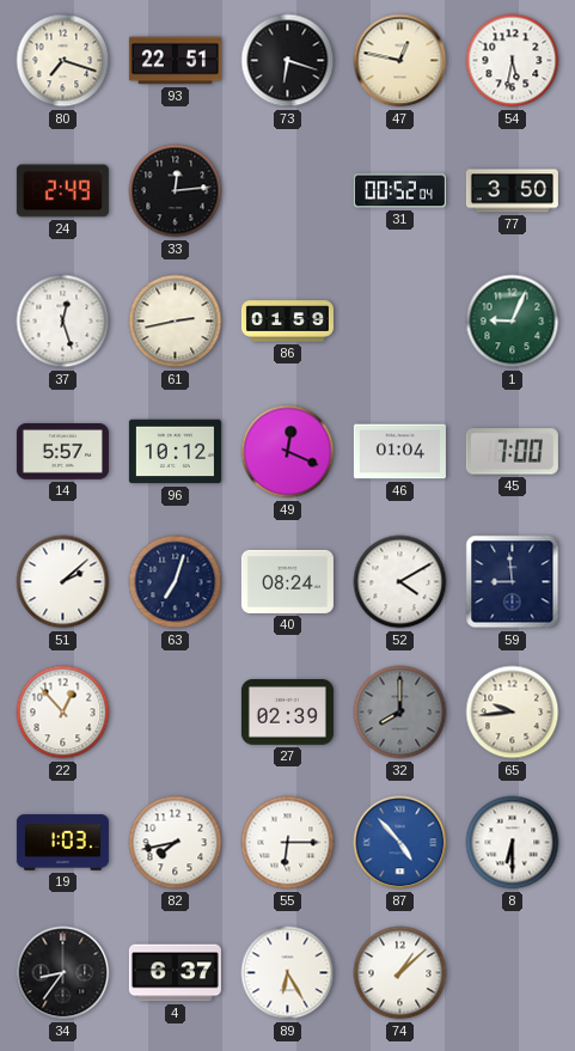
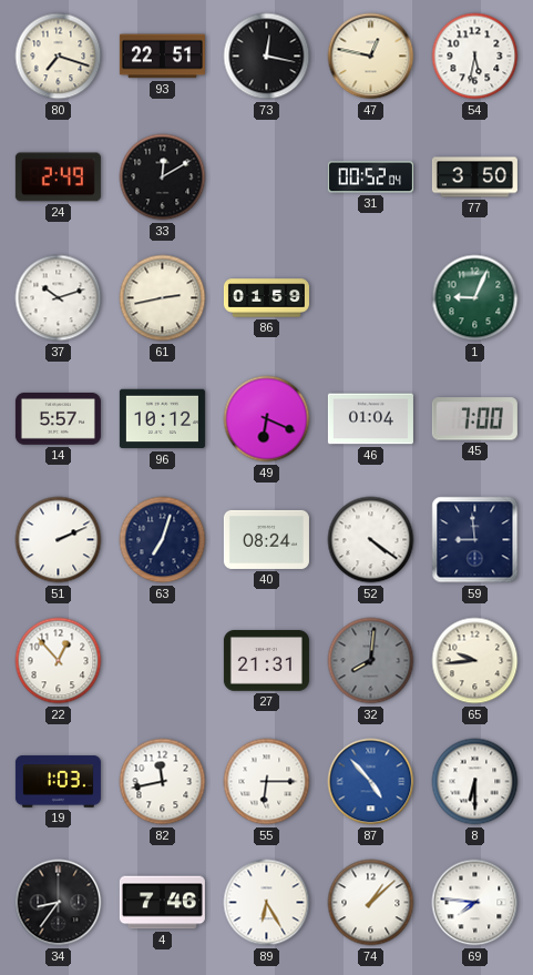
73: 6:18 -> 12:17
33: 12:14 -> 12:10
37: 12:27 -> 10:12
49: 12:19 -> 6:19
51: 2:08 -> 2:11
52: 4:10 -> 4:21
27: 02:39 -> 21:31
32: 8:00 -> 8:01
82: 7:43 -> 11:43
4: 6:37 -> 7:46
69: none -> 7:46
